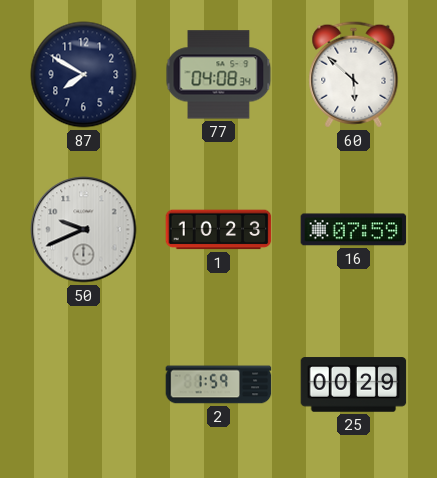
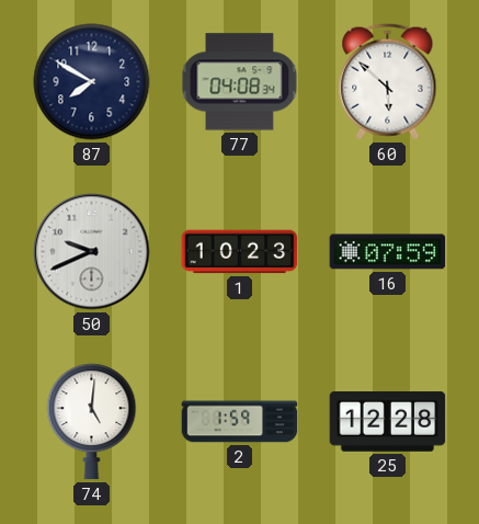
74: none -> 5:01
25: 00:29 -> 12:28
